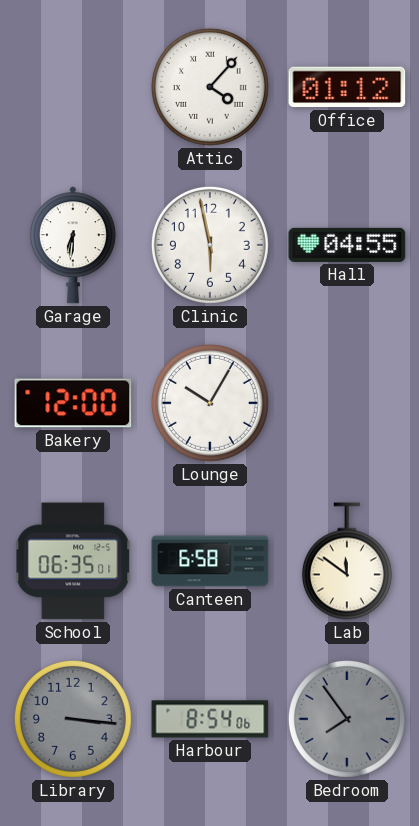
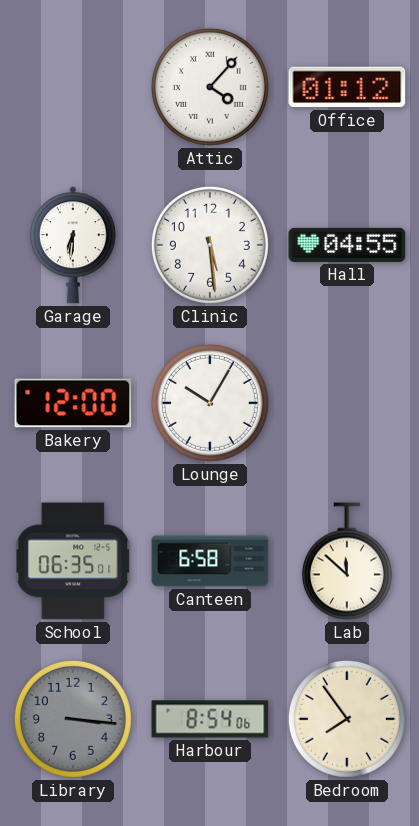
Clinic: 5:58 -> 5:29
Lab: 11:51 -> 11:52
Bedroom dial: grey -> cream
